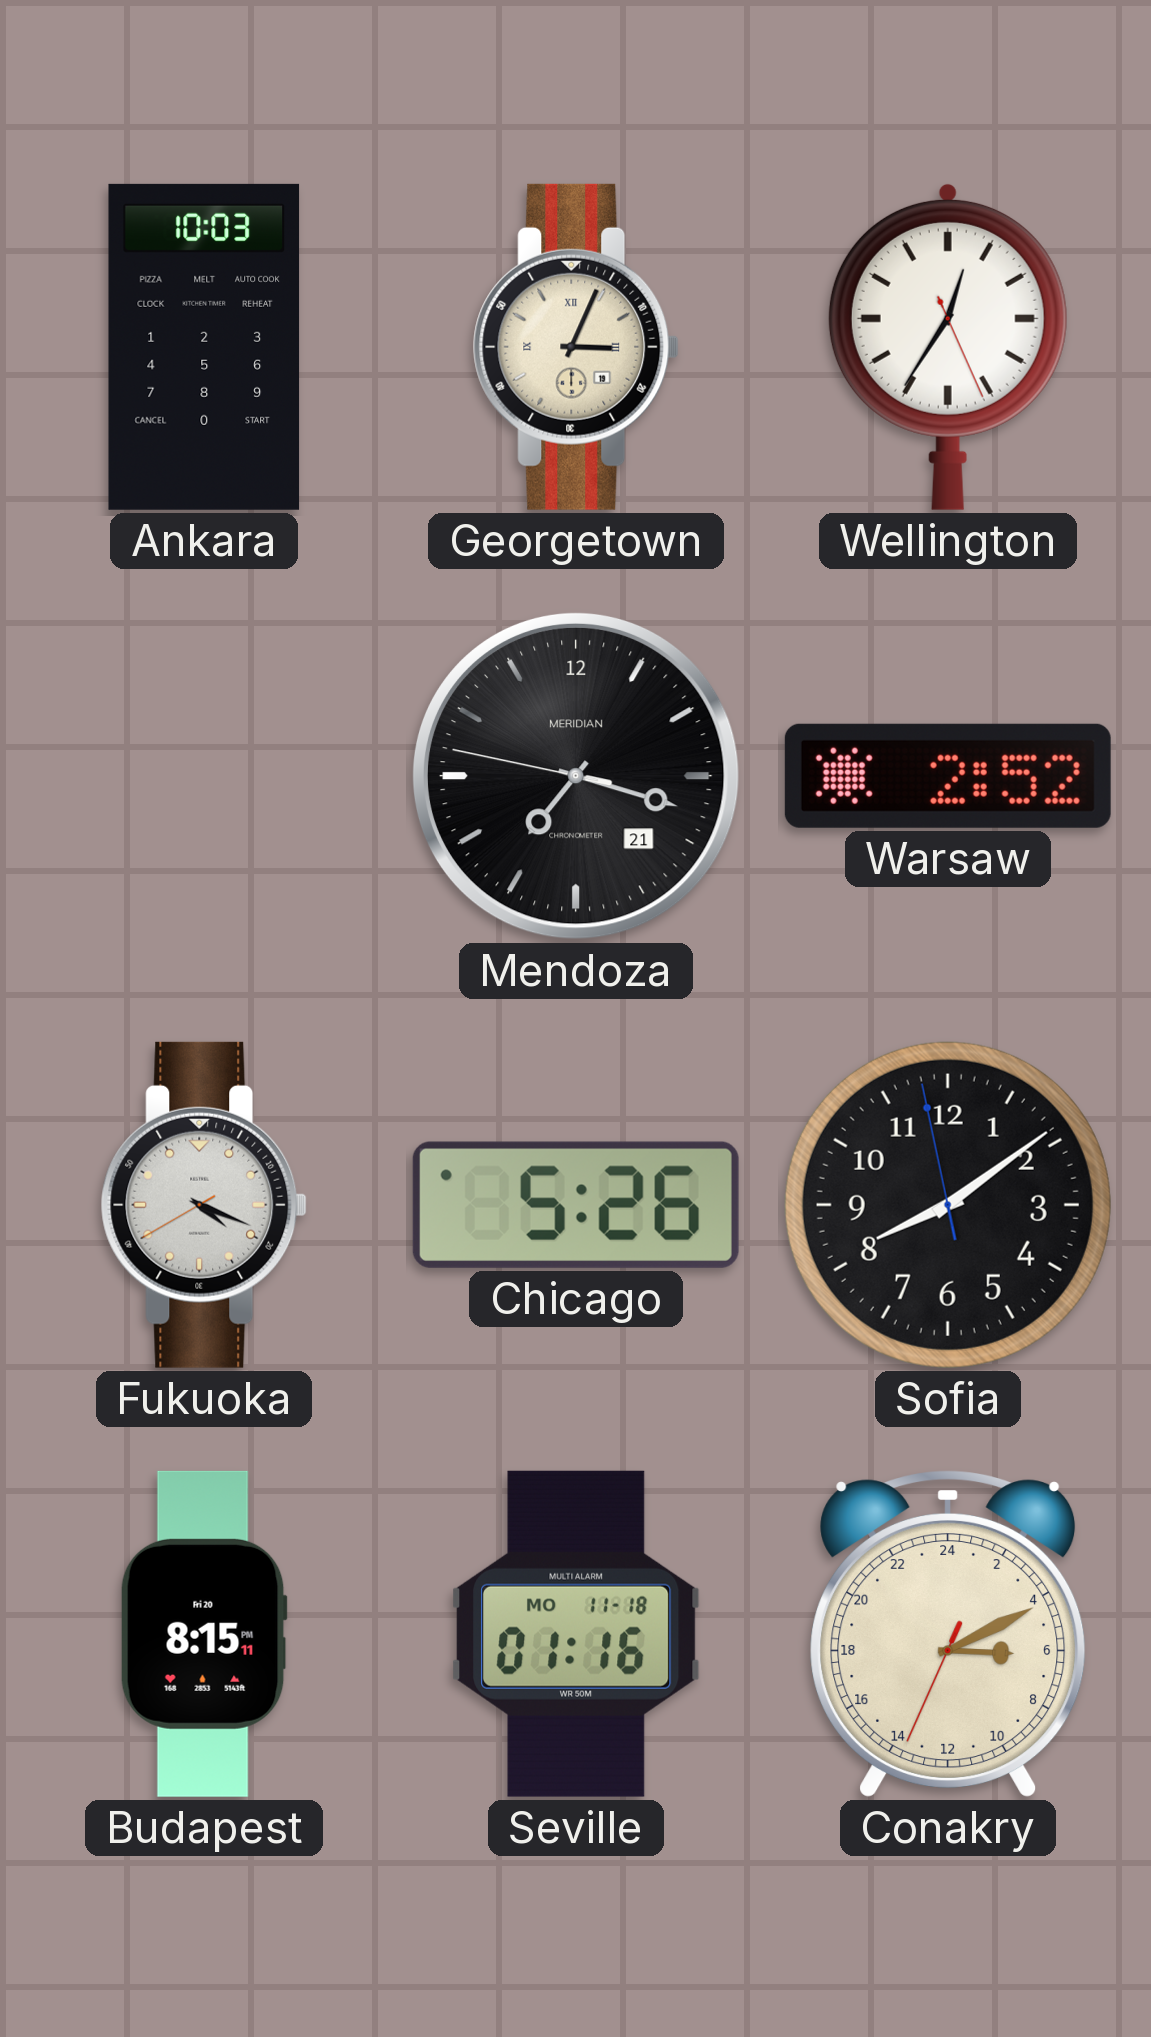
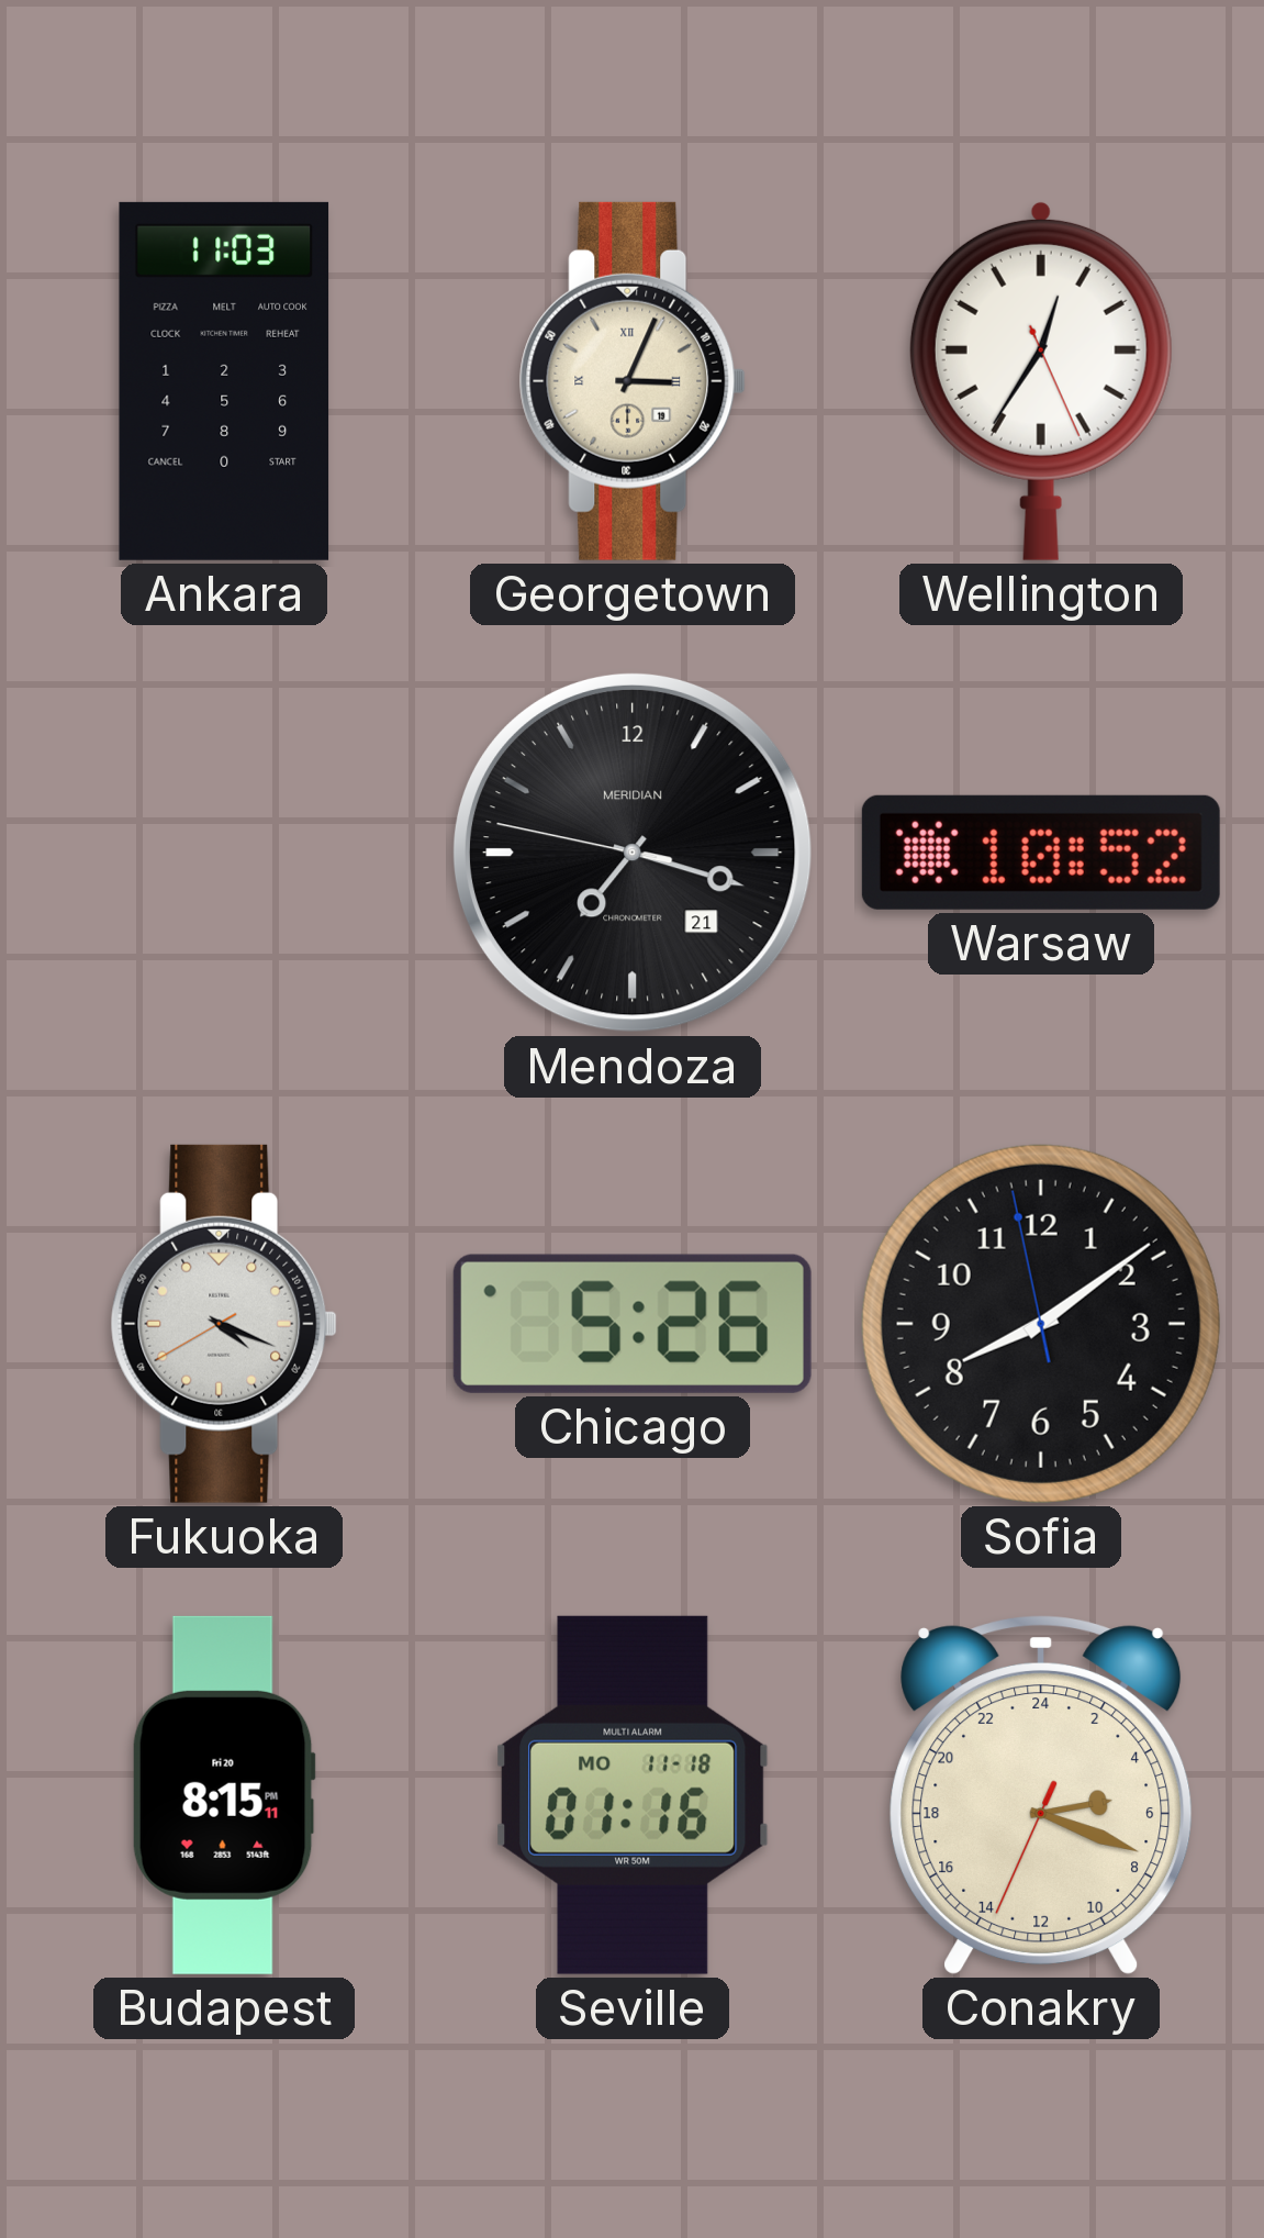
Ankara: 10:03 -> 11:03
Warsaw: 2:52 -> 10:52
Conakry: 6:10 -> 5:18
